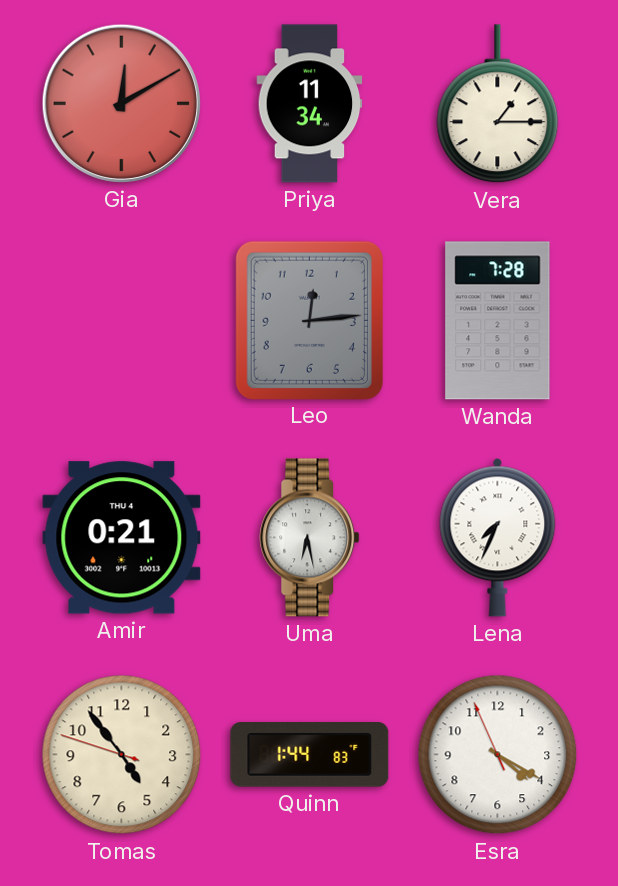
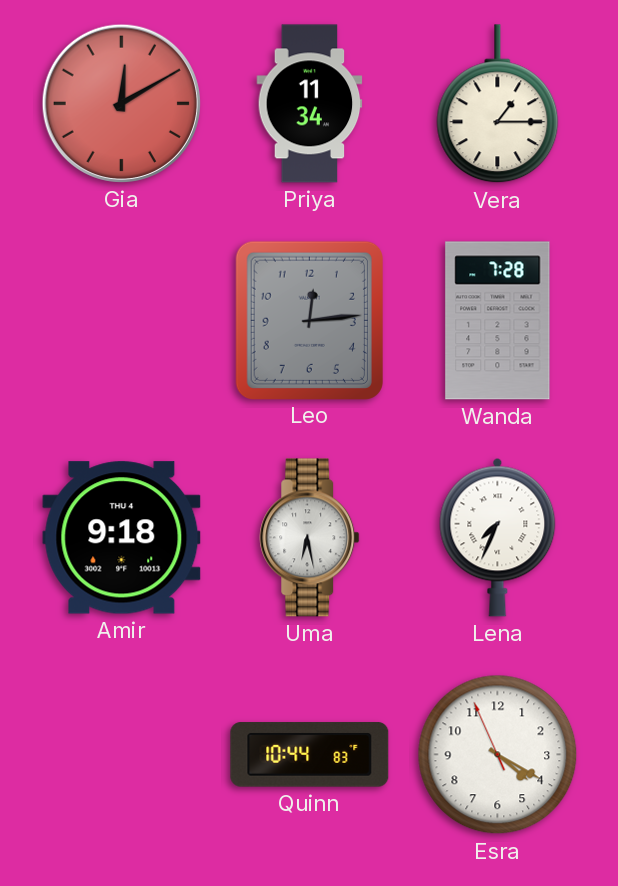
Amir: 0:21 -> 9:18
Tomas: 4:53 -> none
Quinn: 1:44 -> 10:44
